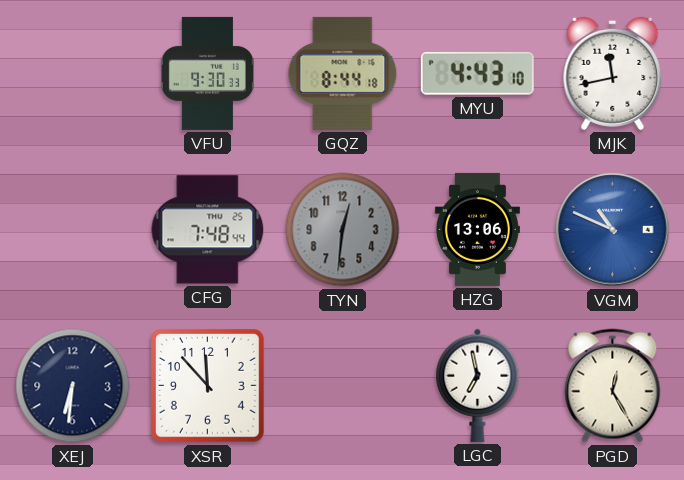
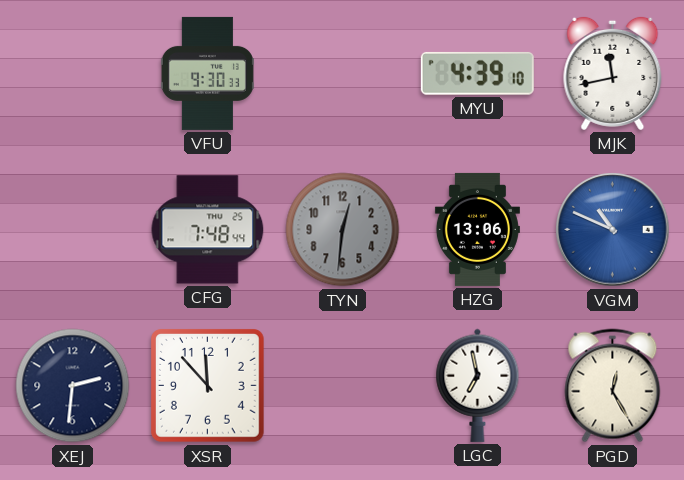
GQZ: 8:44 -> none
MYU: 4:43 -> 4:39
XEJ: 6:31 -> 2:31
